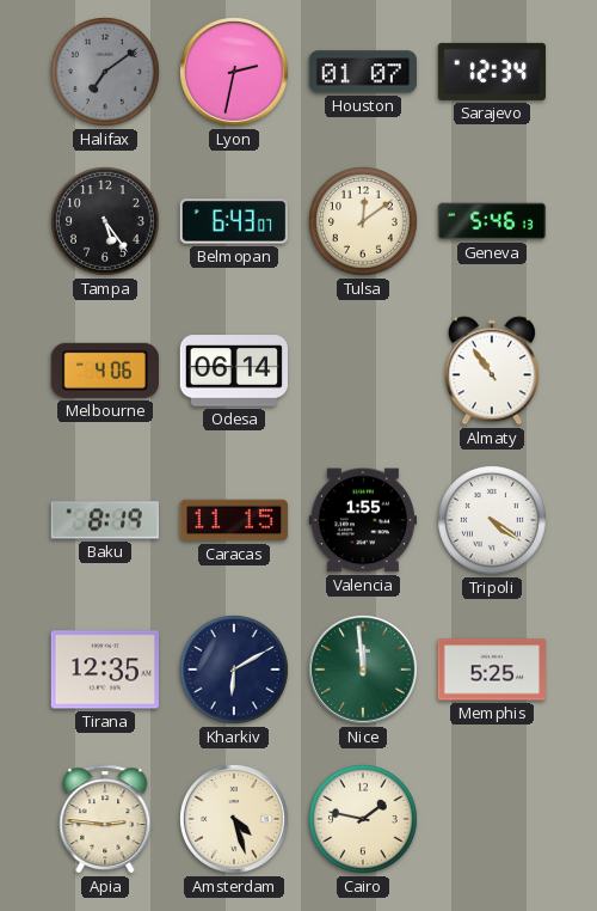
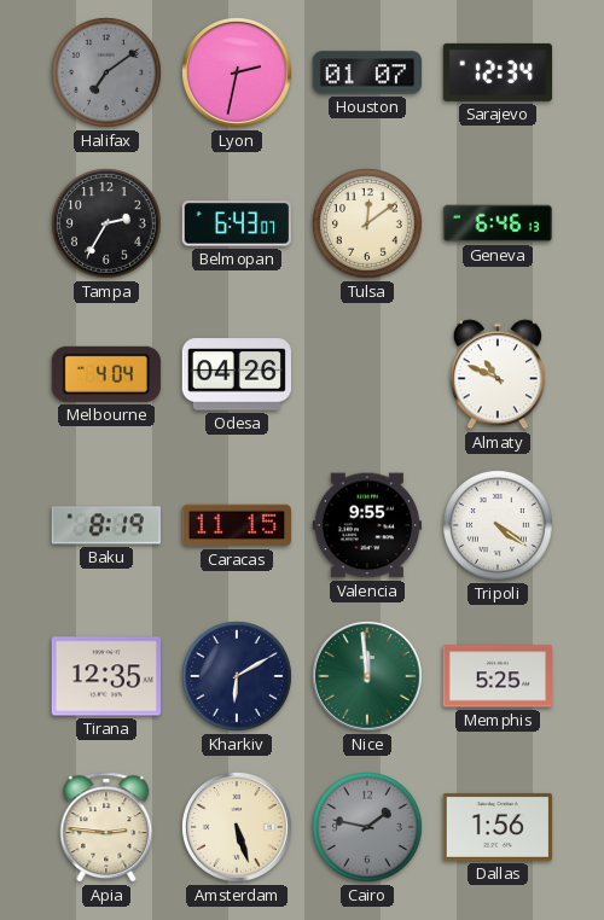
Tampa: 5:24 -> 2:35
Geneva: 5:46 -> 6:46
Melbourne: 4:06 -> 4:04
Odesa: 06:14 -> 04:26
Almaty: 10:54 -> 10:49
Valencia: 1:55 -> 9:55
Amsterdam: 4:27 -> 5:27
Cairo dial: cream -> grey
Dallas: none -> 1:56
